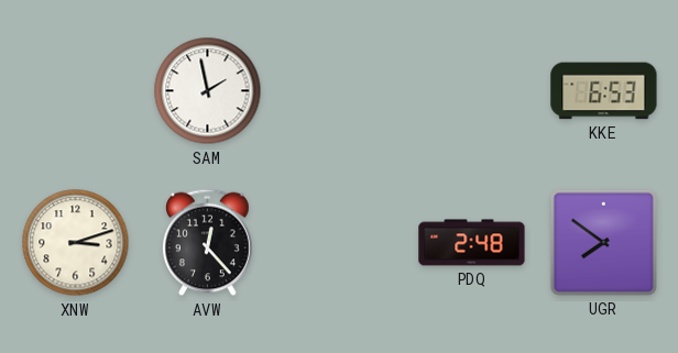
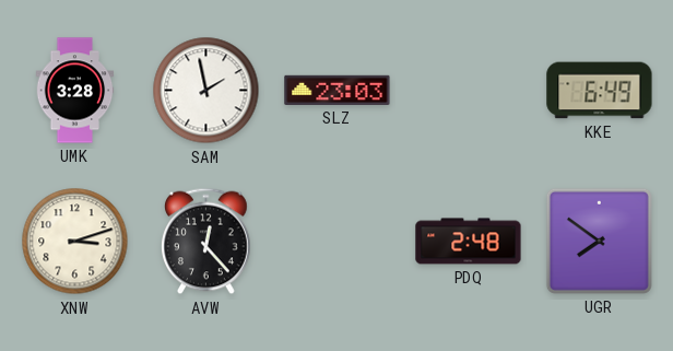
UMK: none -> 3:28
SLZ: none -> 23:03
KKE: 6:53 -> 6:49
